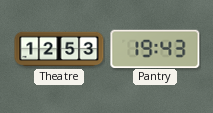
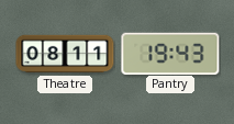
Theatre: 12:53 -> 08:11
